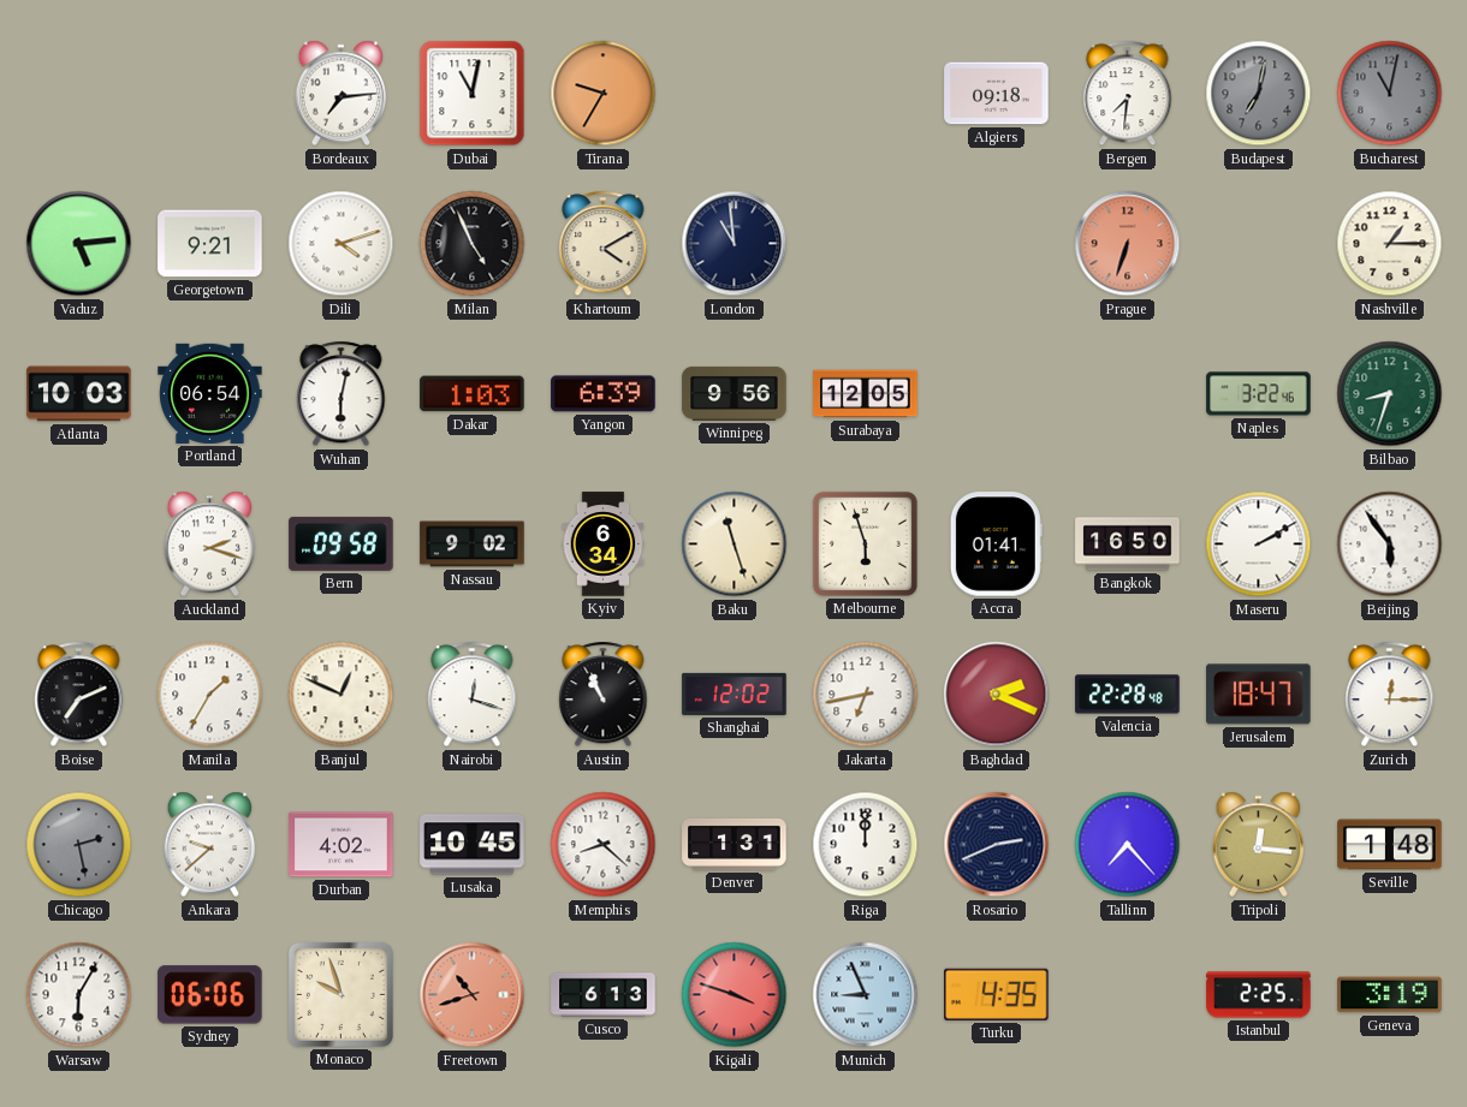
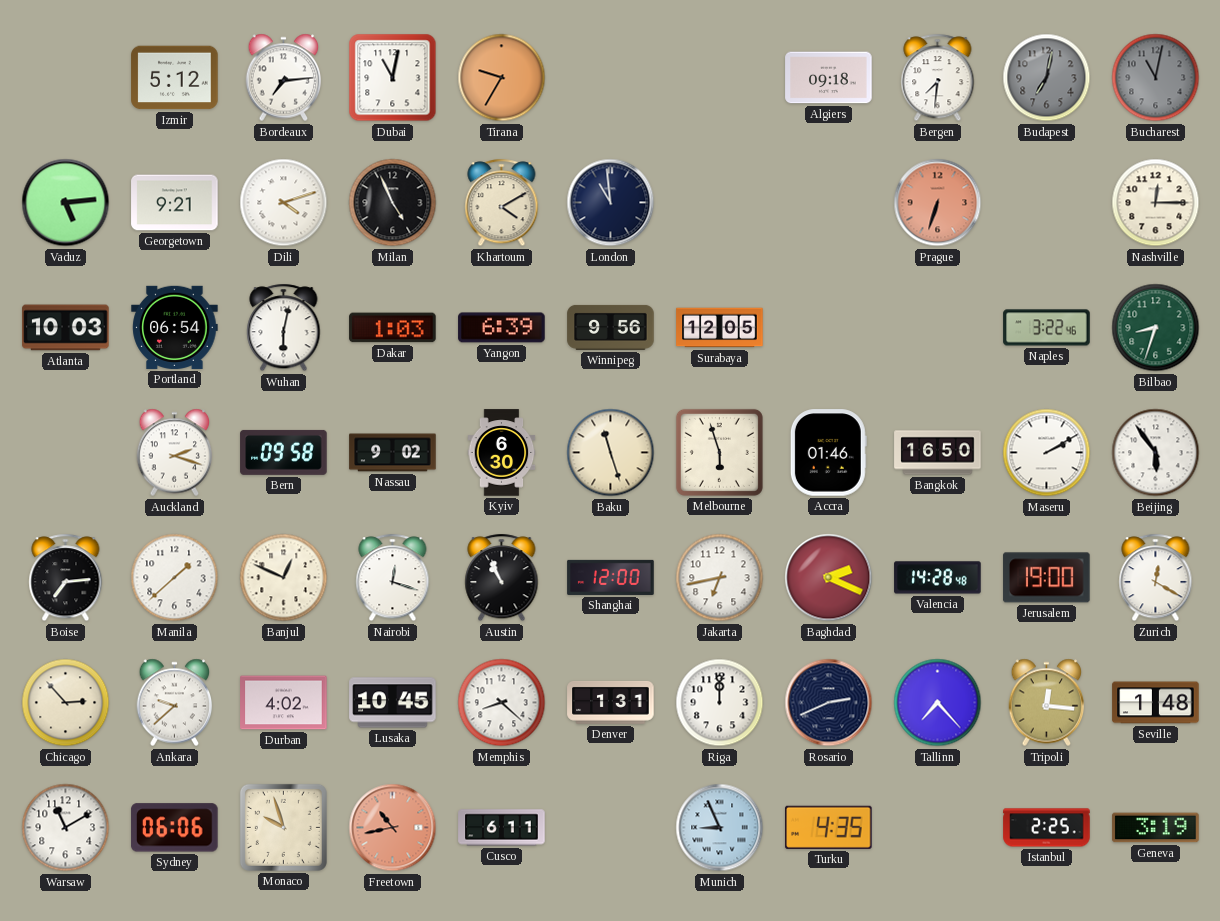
Izmir: none -> 5:12
Nashville: 1:15 -> 12:15
Kyiv: 6:34 -> 6:30
Accra: 01:41 -> 01:46
Boise: 7:11 -> 7:14
Manila: 1:35 -> 1:38
Shanghai: 12:02 -> 12:00
Valencia: 22:28 -> 14:28
Jerusalem: 18:47 -> 19:00
Zurich: 12:15 -> 12:20
Chicago: 2:28 -> 2:53
Chicago dial: grey -> cream
Warsaw: 6:05 -> 11:10
Freetown: 10:42 -> 10:43
Cusco: 6:13 -> 6:11
Kigali: 3:48 -> none
